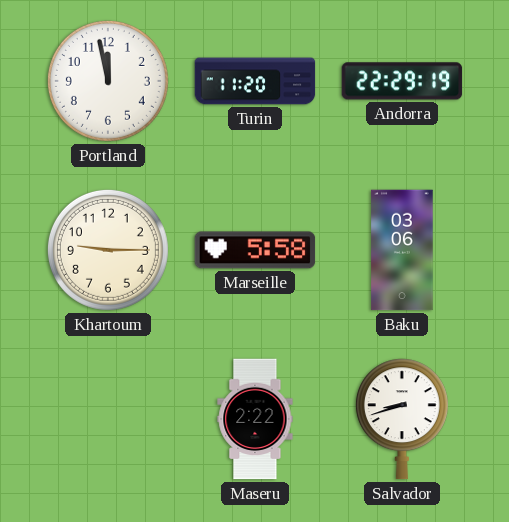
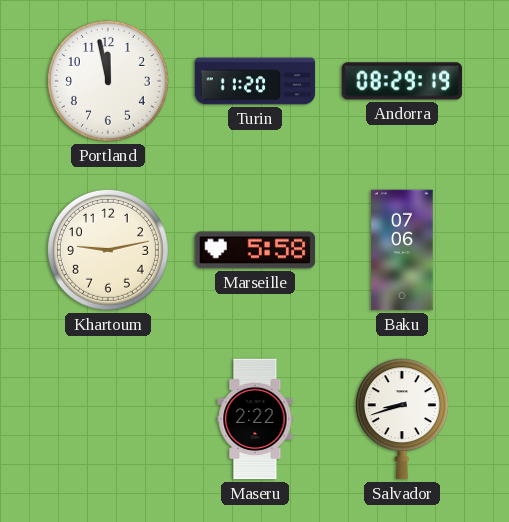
Andorra: 22:29 -> 08:29
Khartoum: 9:15 -> 9:13
Baku: 03:06 -> 07:06
